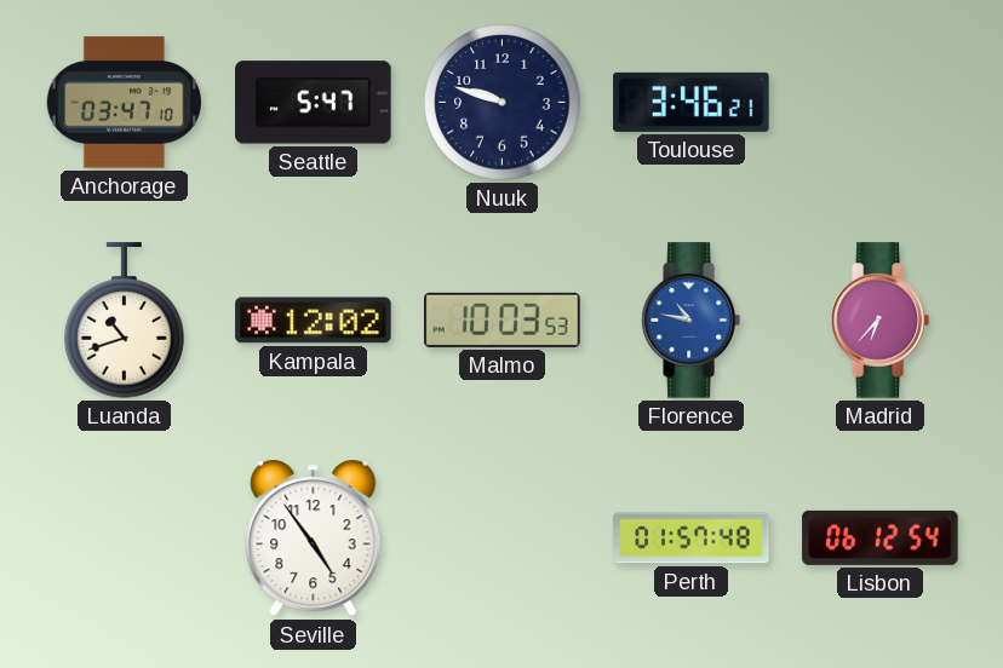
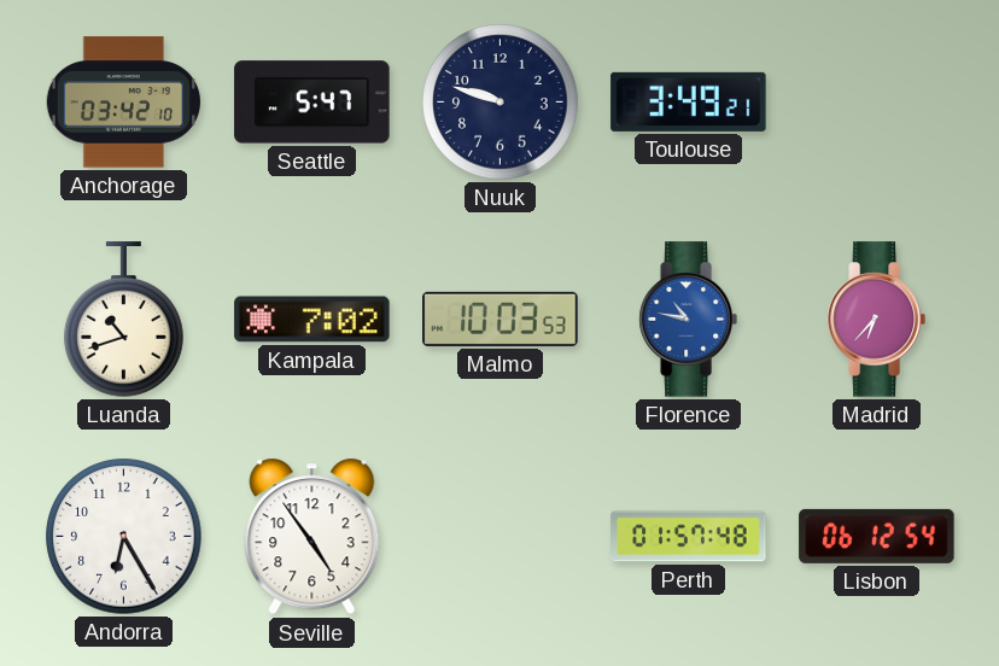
Anchorage: 03:47 -> 03:42
Toulouse: 3:46 -> 3:49
Kampala: 12:02 -> 7:02
Andorra: none -> 6:25
